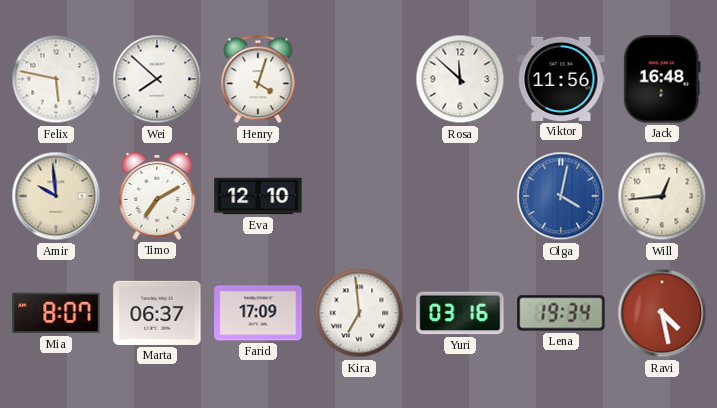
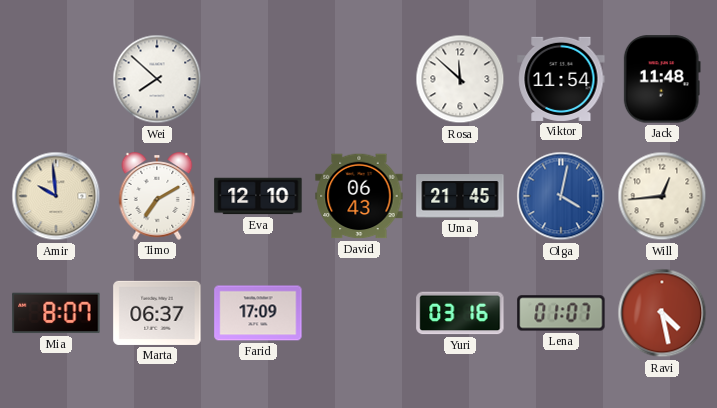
Felix: 5:47 -> none
Henry: 4:03 -> none
Viktor: 11:56 -> 11:54
Jack: 16:48 -> 11:48
David: none -> 06:43
Uma: none -> 21:45
Kira: 6:59 -> none
Lena: 19:34 -> 01:07
